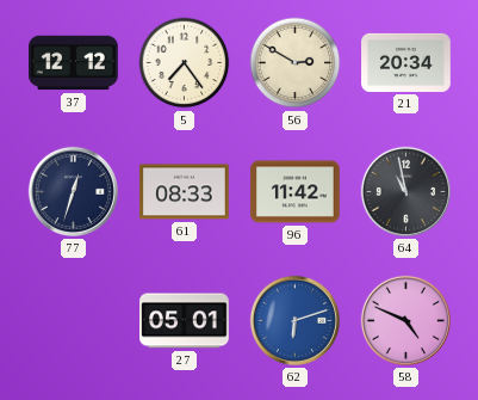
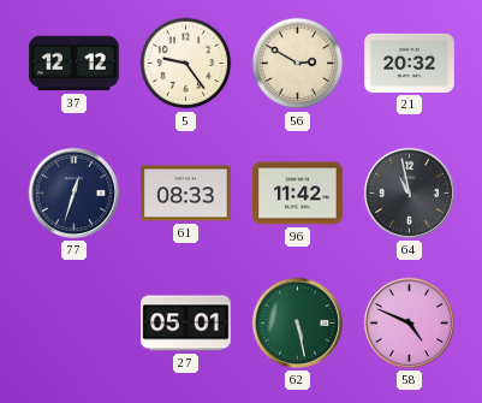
5: 7:24 -> 9:24
21: 20:34 -> 20:32
62: 6:12 -> 5:28
62 dial: blue -> green
